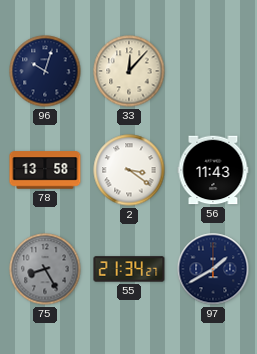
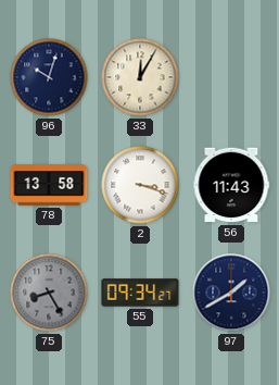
33: 12:07 -> 12:05
2: 3:21 -> 3:18
55: 21:34 -> 09:34
